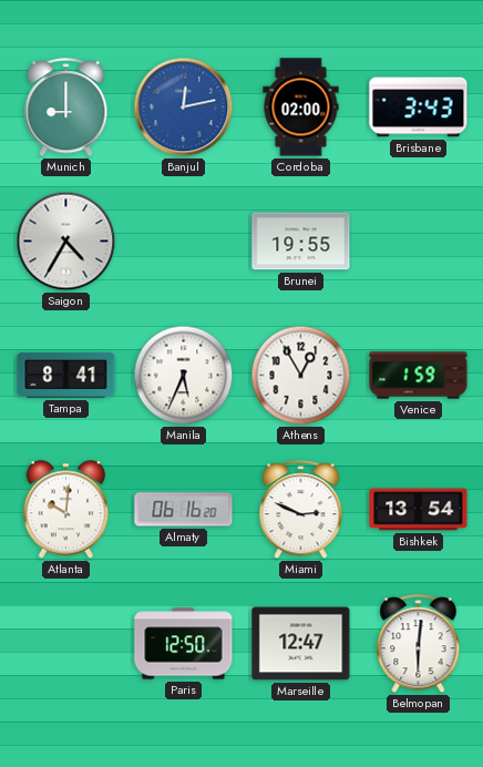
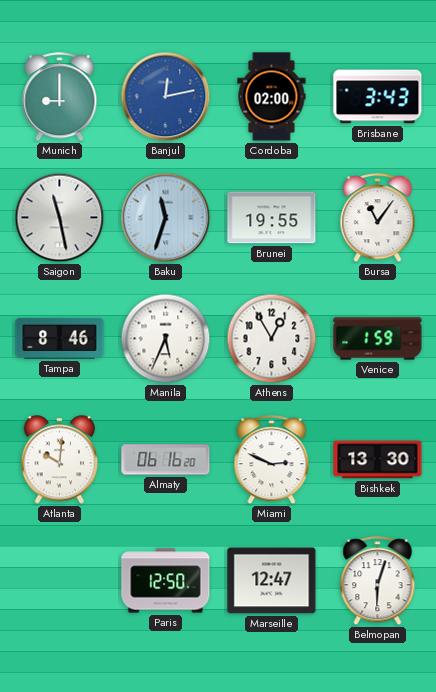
Saigon: 4:35 -> 11:28
Baku: none -> 11:33
Bursa: none -> 11:06
Tampa: 8:41 -> 8:46
Bishkek: 13:54 -> 13:30
Belmopan: 6:01 -> 6:03
